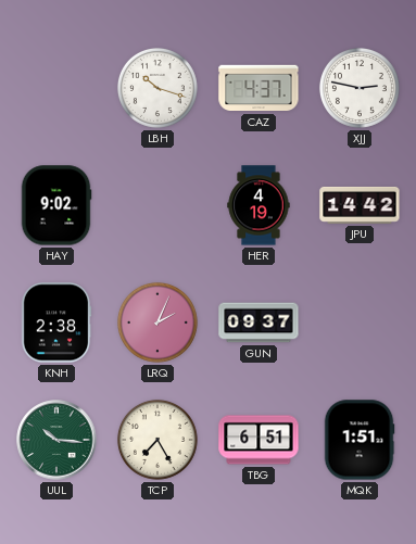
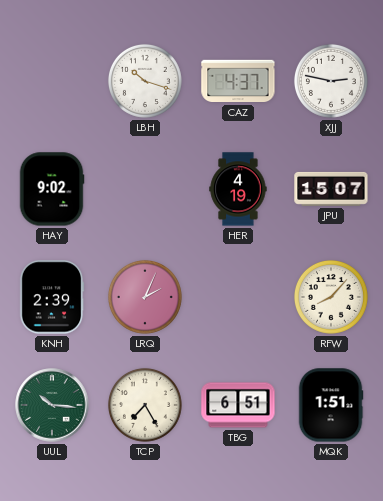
JPU: 14:42 -> 15:07
KNH: 2:38 -> 2:39
GUN: 09:37 -> none
RFW: none -> 8:07
